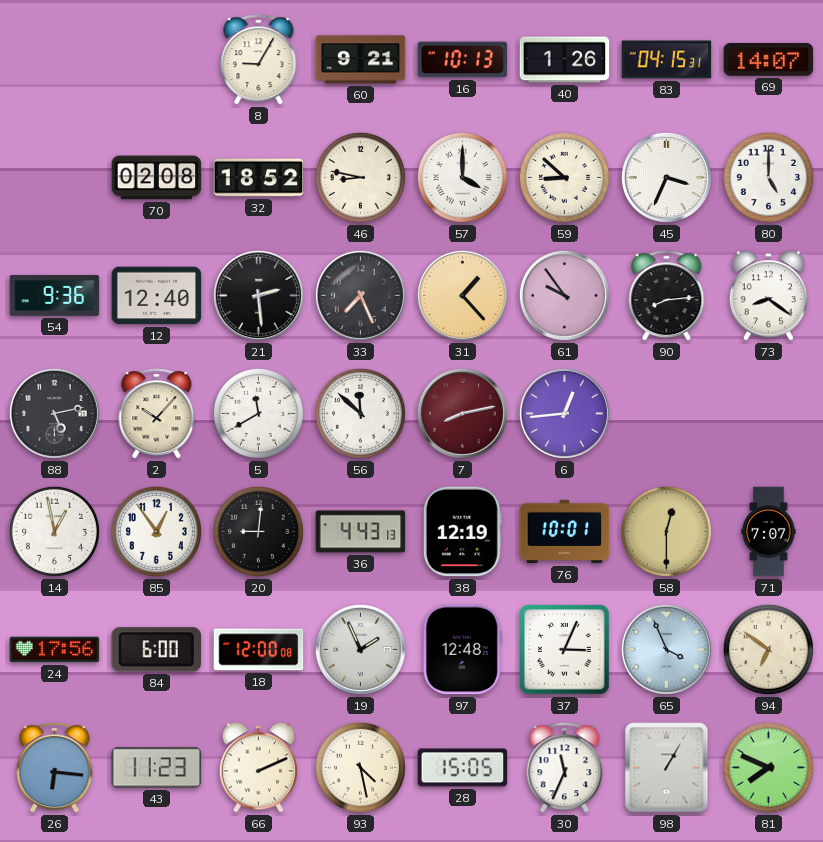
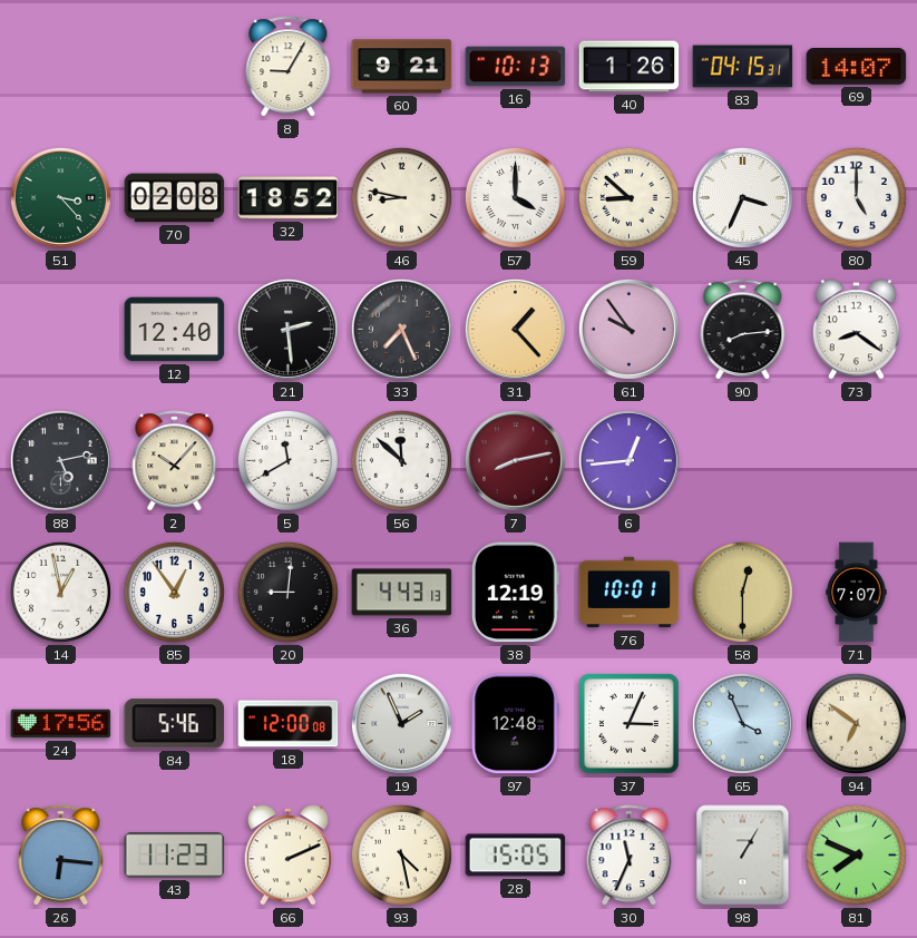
51: none -> 3:23
54: 9:36 -> none
84: 6:00 -> 5:46
